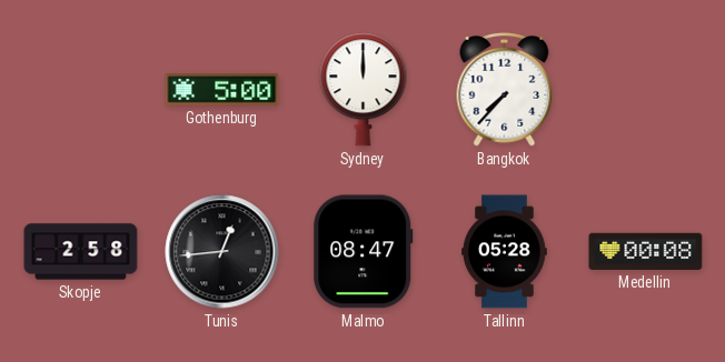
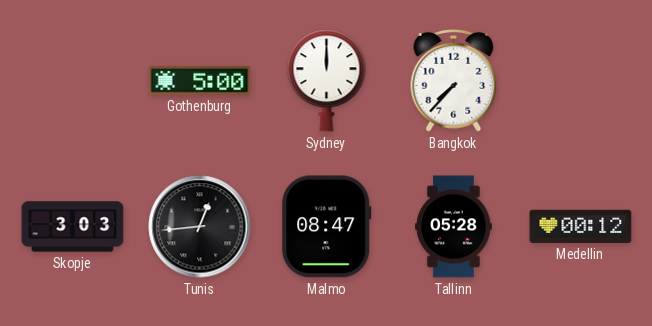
Skopje: 2:58 -> 3:03
Medellin: 00:08 -> 00:12
